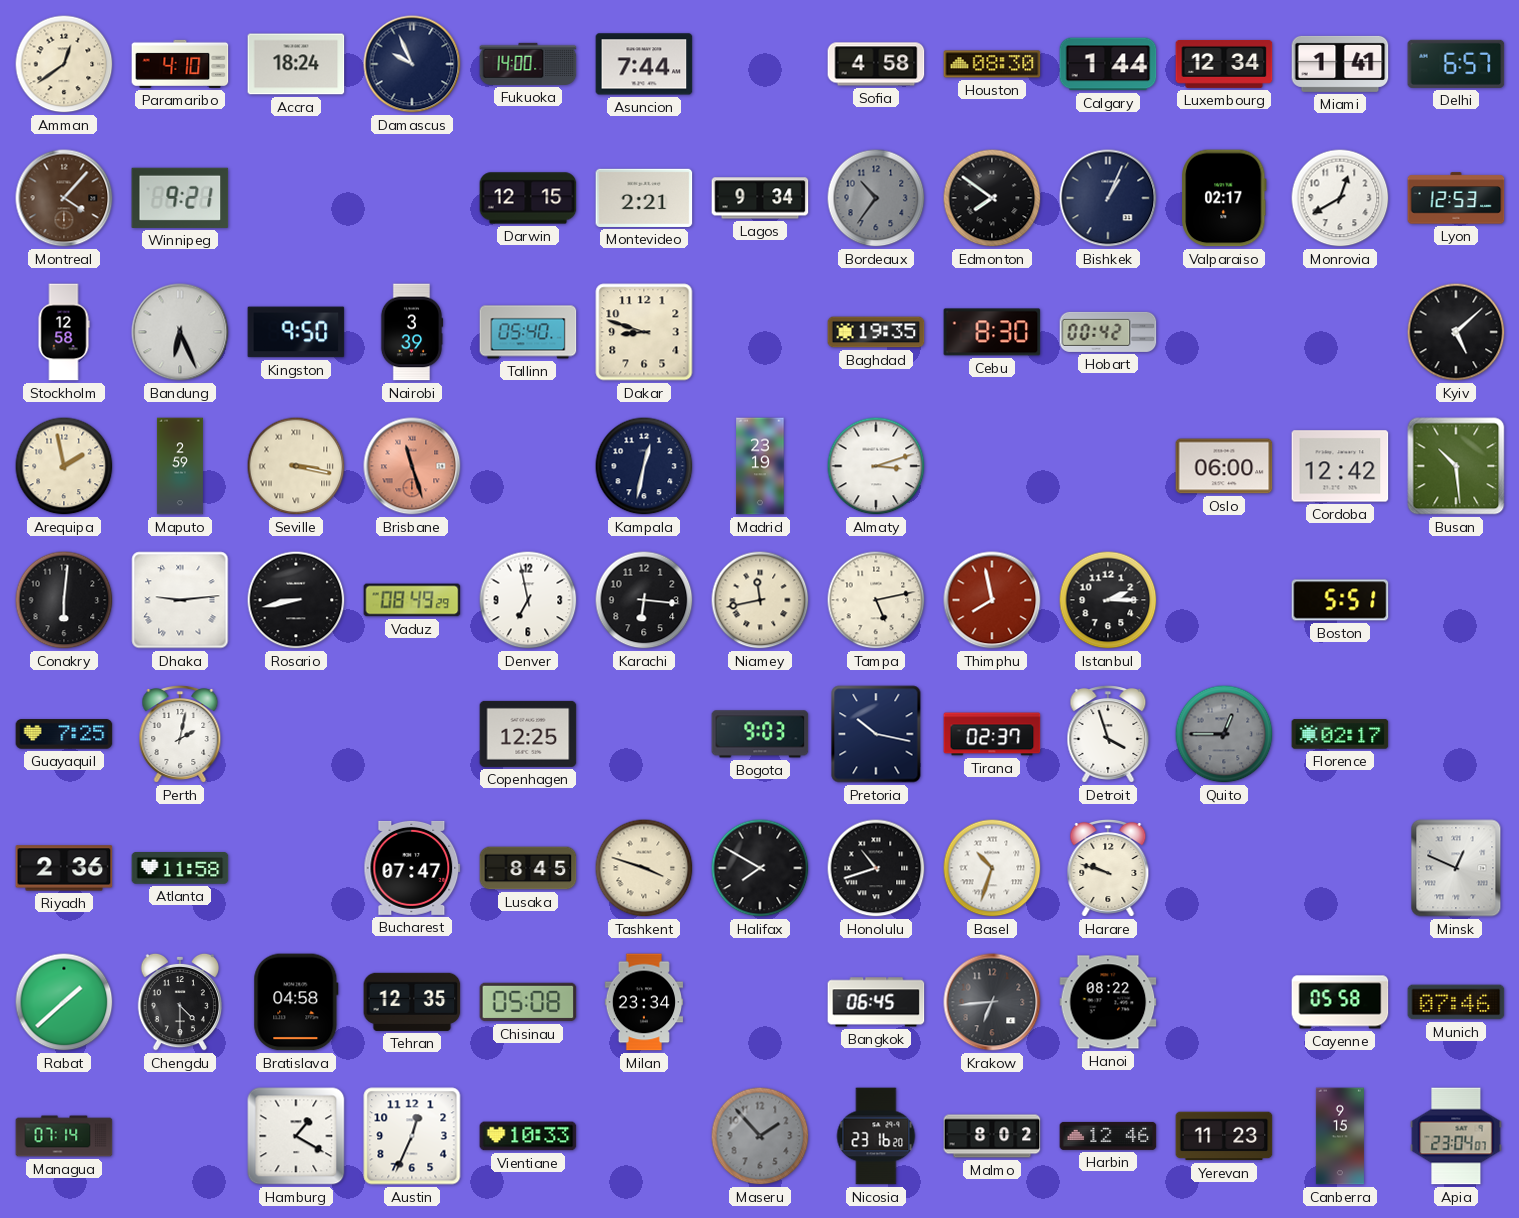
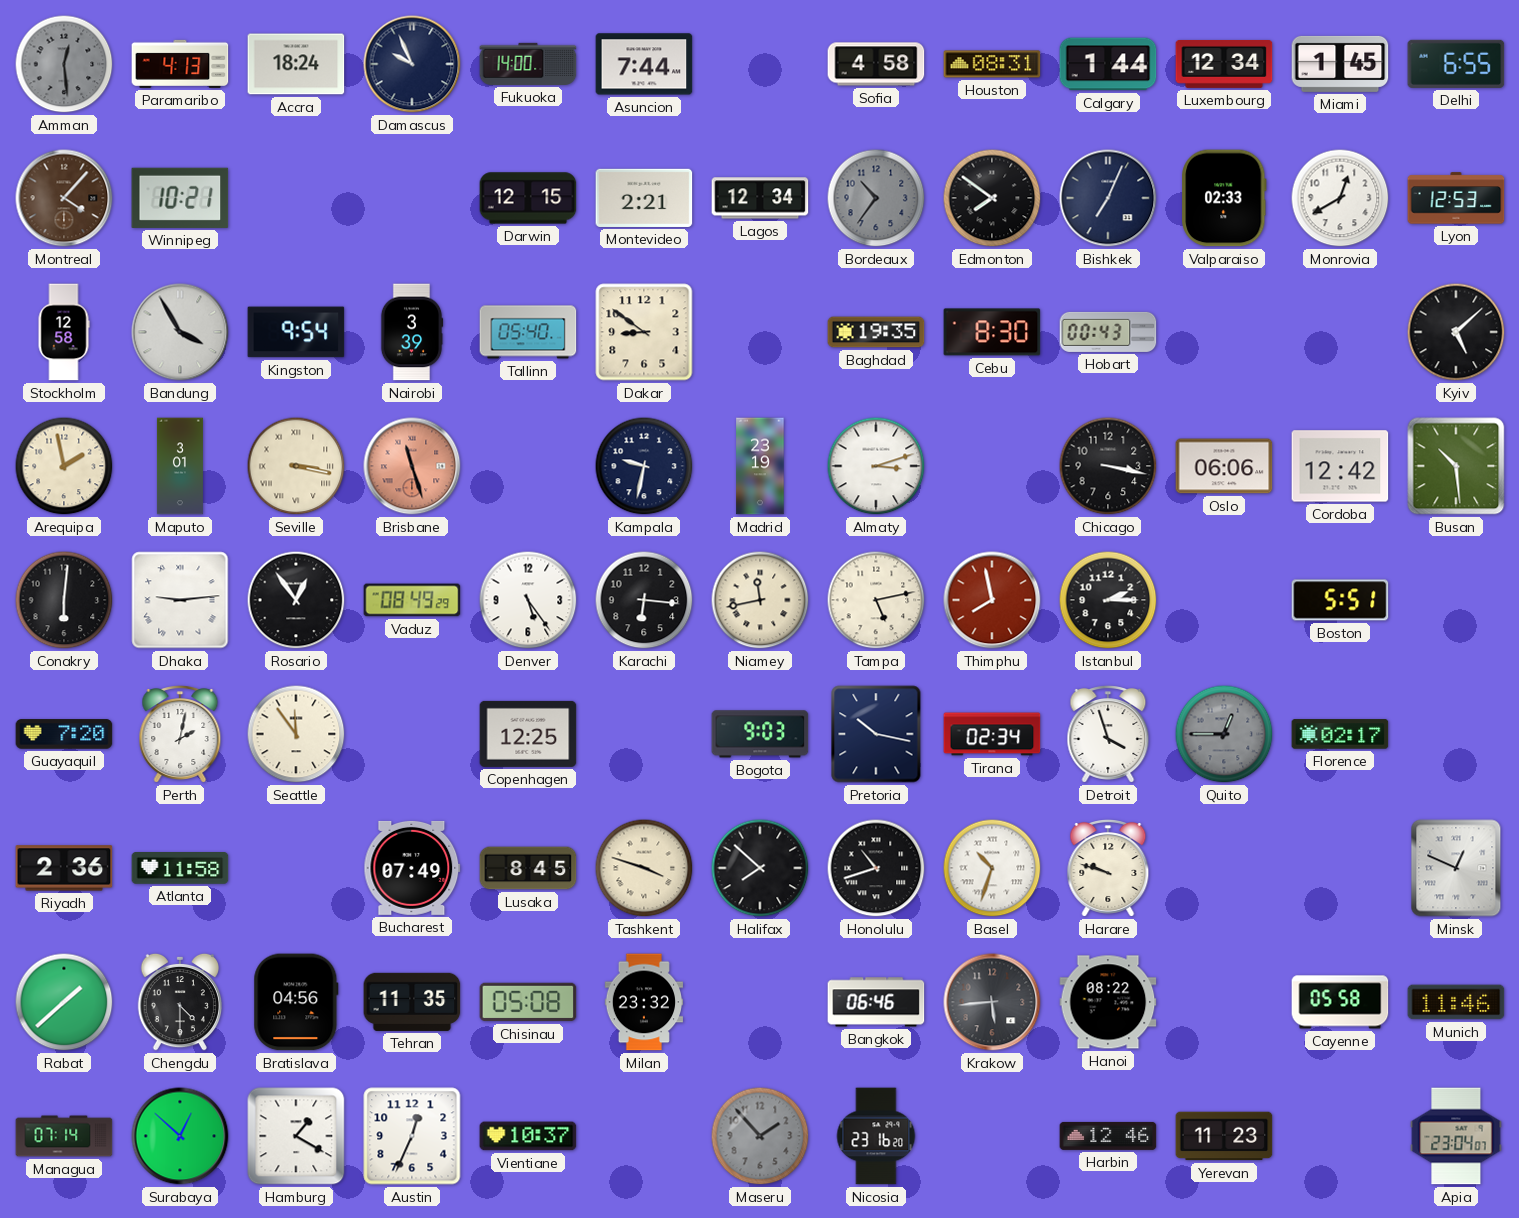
Amman: 12:39 -> 12:29
Amman dial: cream -> grey
Paramaribo: 4:10 -> 4:13
Houston: 08:30 -> 08:31
Miami: 1:41 -> 1:45
Delhi: 6:57 -> 6:55
Winnipeg: 9:21 -> 10:21
Lagos: 9:34 -> 12:34
Bishkek: 1:04 -> 7:04
Valparaiso: 02:17 -> 02:33
Bandung: 6:26 -> 3:55
Kingston: 9:50 -> 9:54
Dakar: 8:48 -> 8:51
Hobart: 00:42 -> 00:43
Maputo: 2:59 -> 3:01
Kampala: 12:32 -> 9:32
Chicago: none -> 3:17
Oslo: 06:00 -> 06:06
Rosario: 8:43 -> 12:54
Denver: 6:58 -> 5:24
Guayaquil: 7:25 -> 7:20
Seattle: none -> 11:54
Tirana: 02:37 -> 02:34
Bucharest: 07:47 -> 07:49
Halifax: 7:50 -> 7:52
Bratislava: 04:58 -> 04:56
Tehran: 12:35 -> 11:35
Milan: 23:34 -> 23:32
Bangkok: 06:45 -> 06:46
Krakow: 6:44 -> 5:44
Munich: 07:46 -> 11:46
Surabaya: none -> 12:52
Vientiane: 10:33 -> 10:37
Malmo: 8:02 -> none
Canberra: 9:15 -> none
